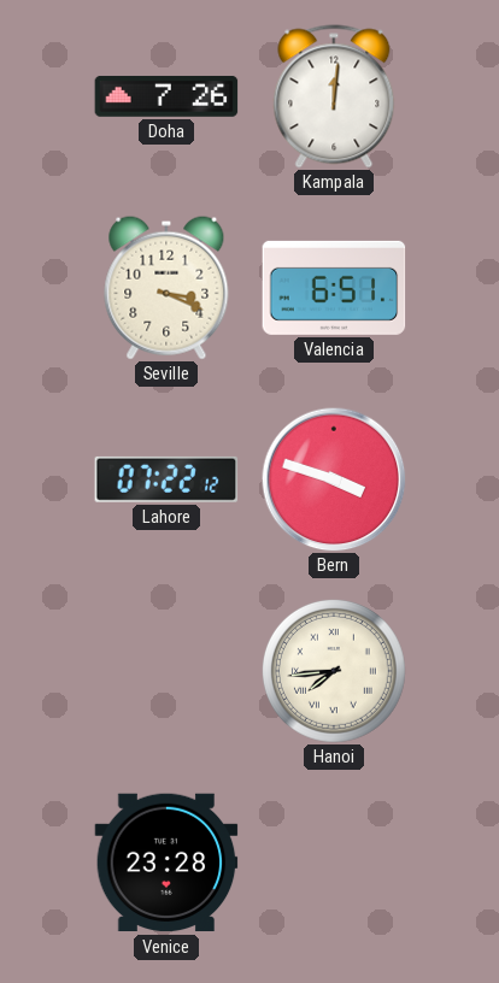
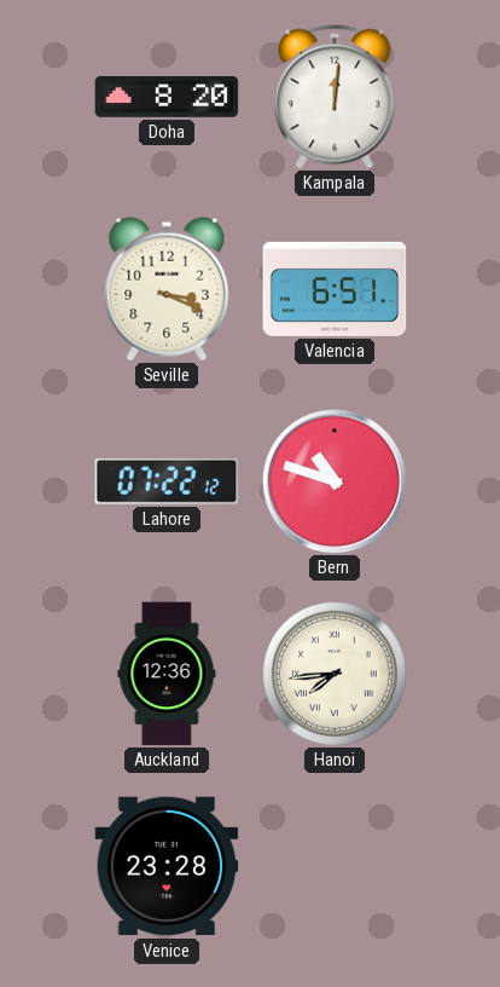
Doha: 7:26 -> 8:20
Bern: 3:48 -> 10:48
Auckland: none -> 12:36
